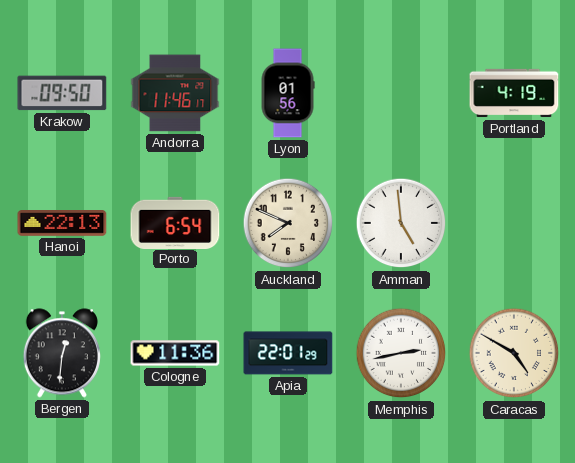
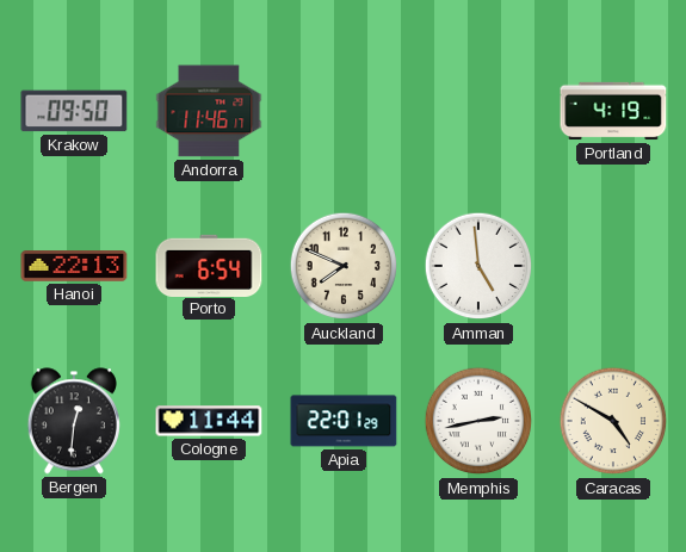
Lyon: 01:56 -> none
Cologne: 11:36 -> 11:44
